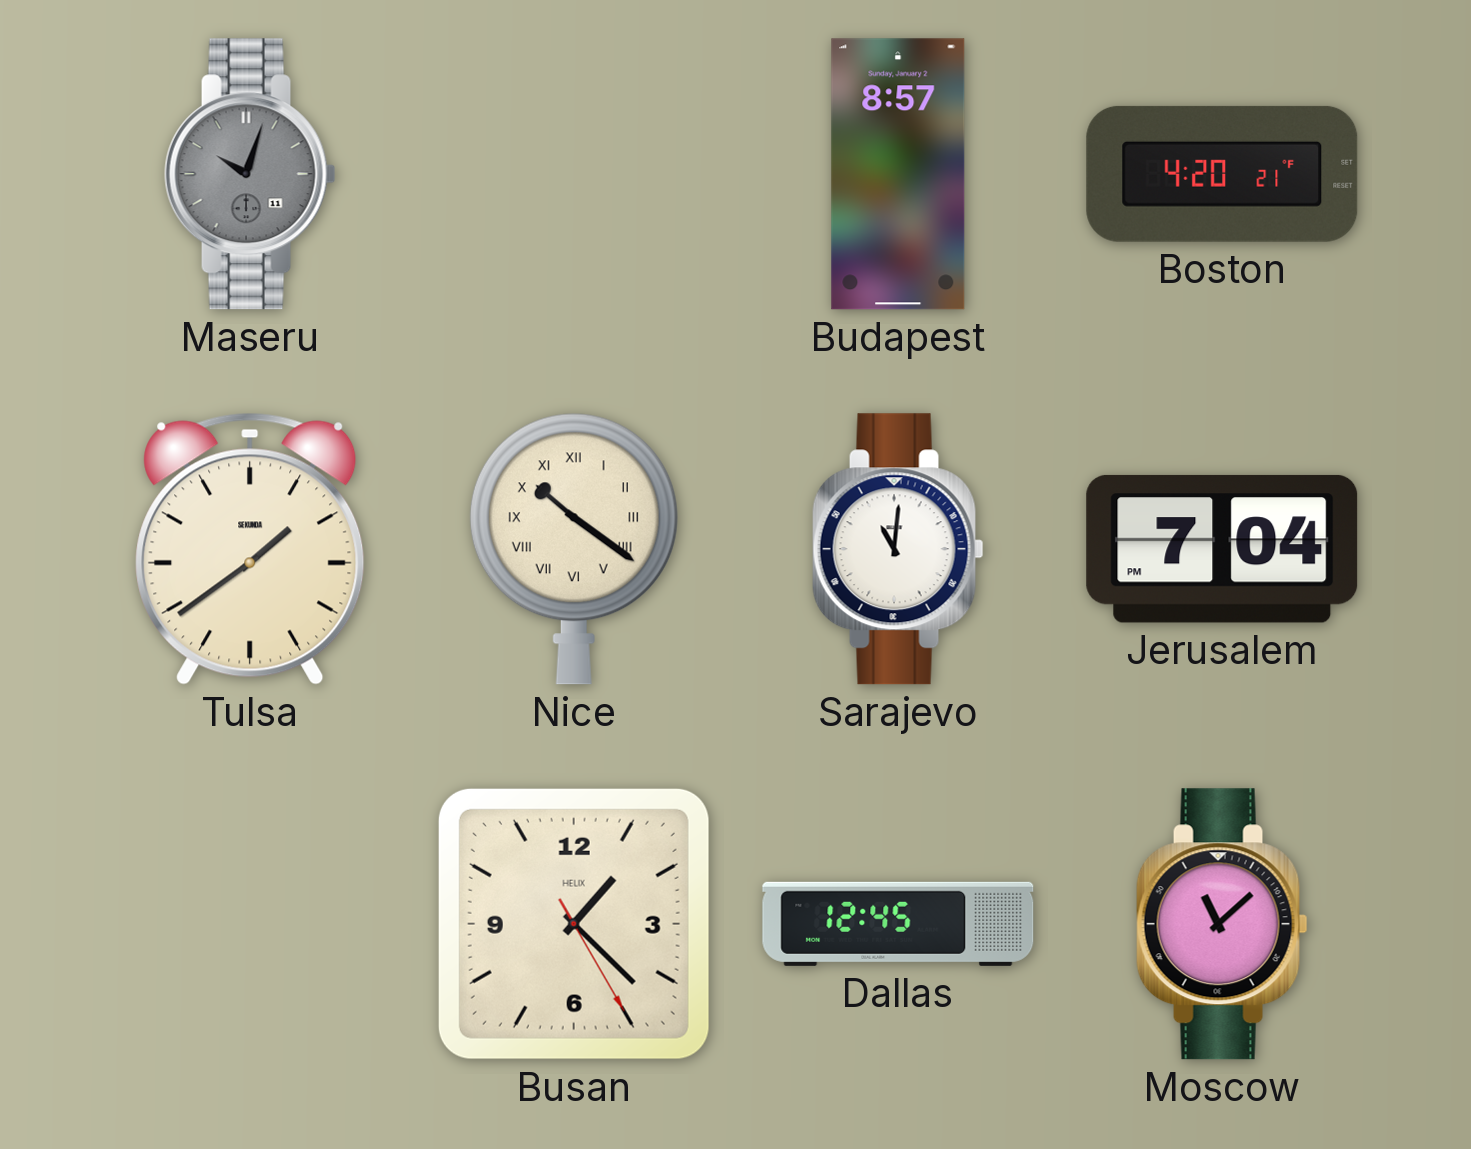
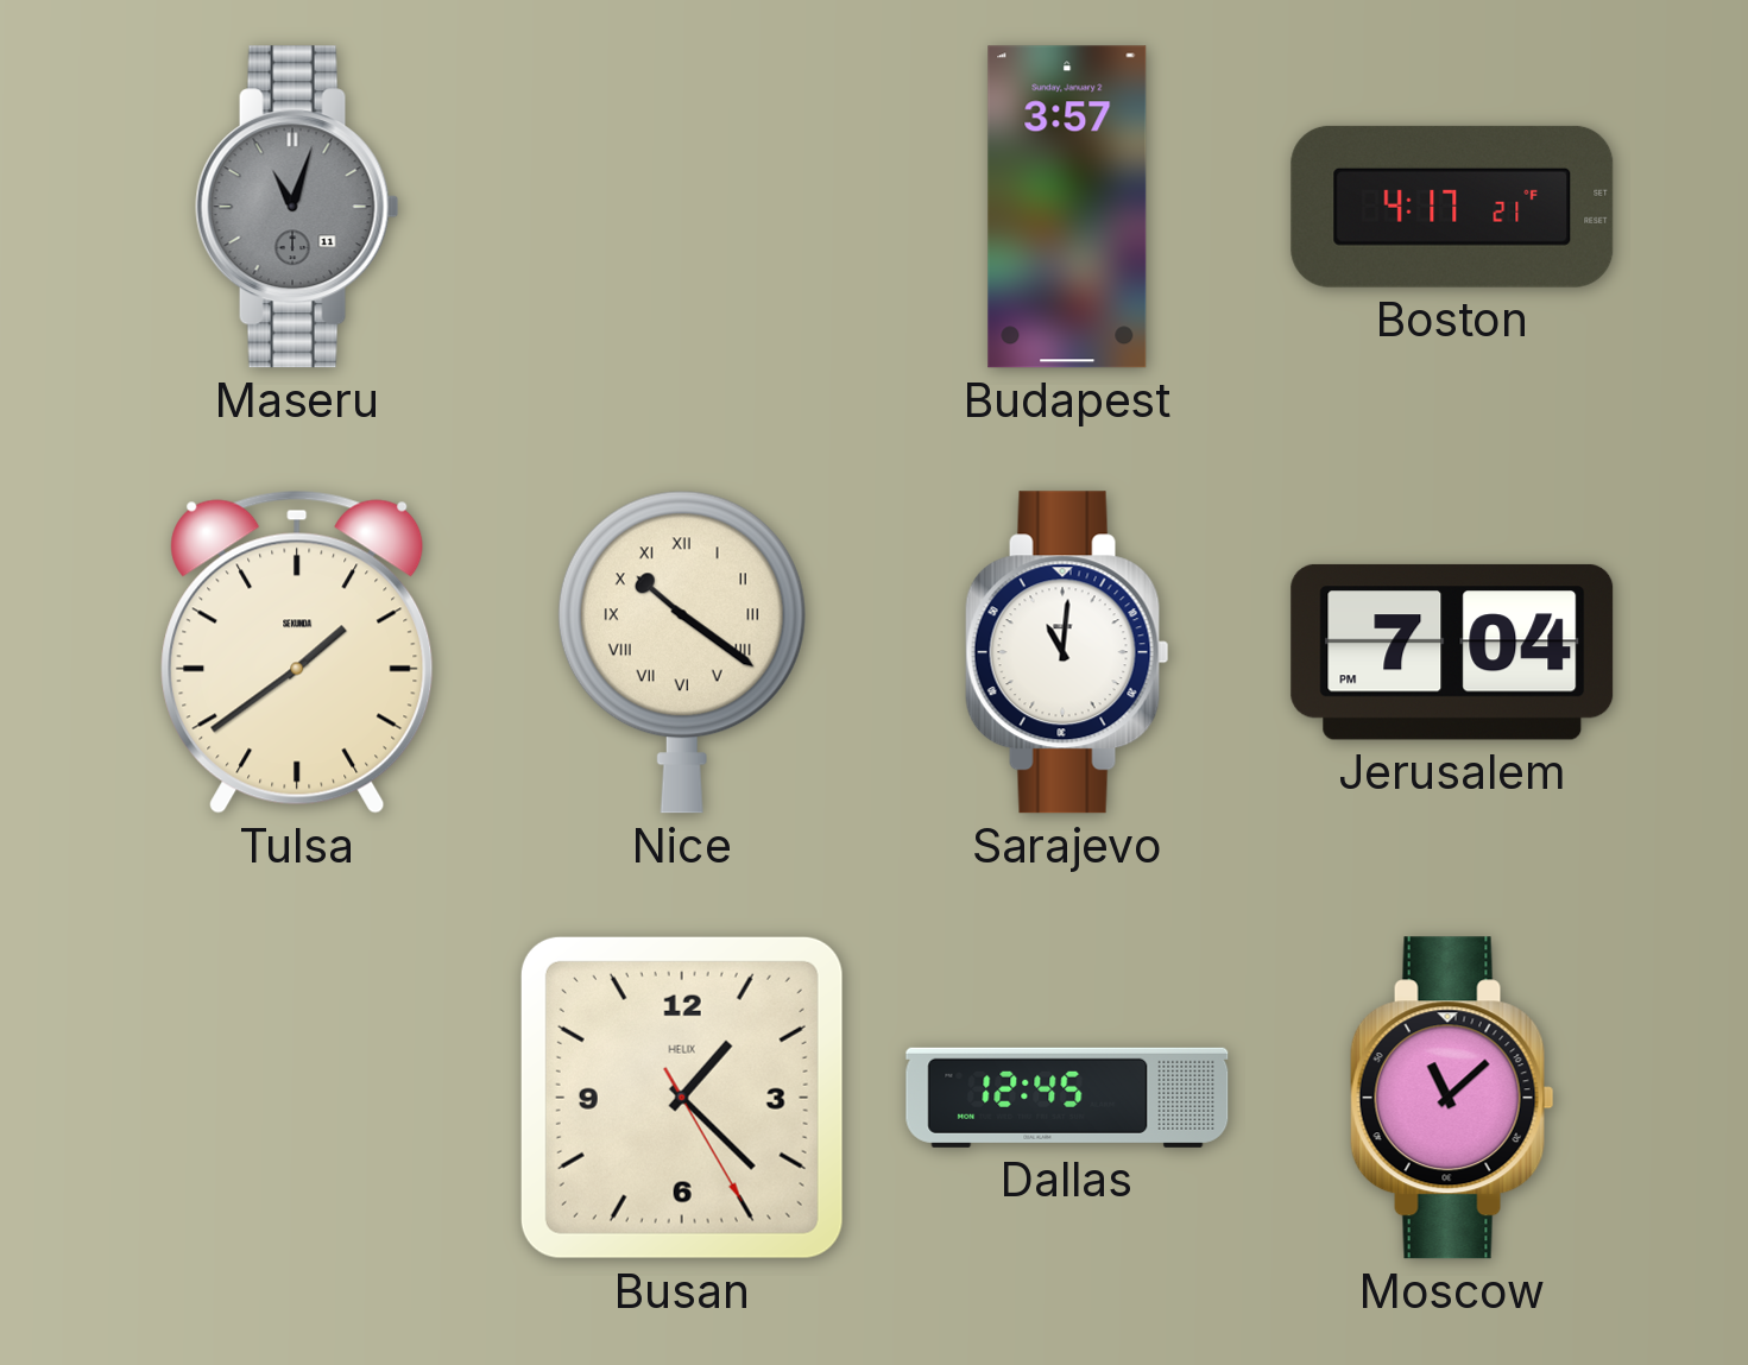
Maseru: 10:03 -> 11:03
Budapest: 8:57 -> 3:57
Boston: 4:20 -> 4:17
